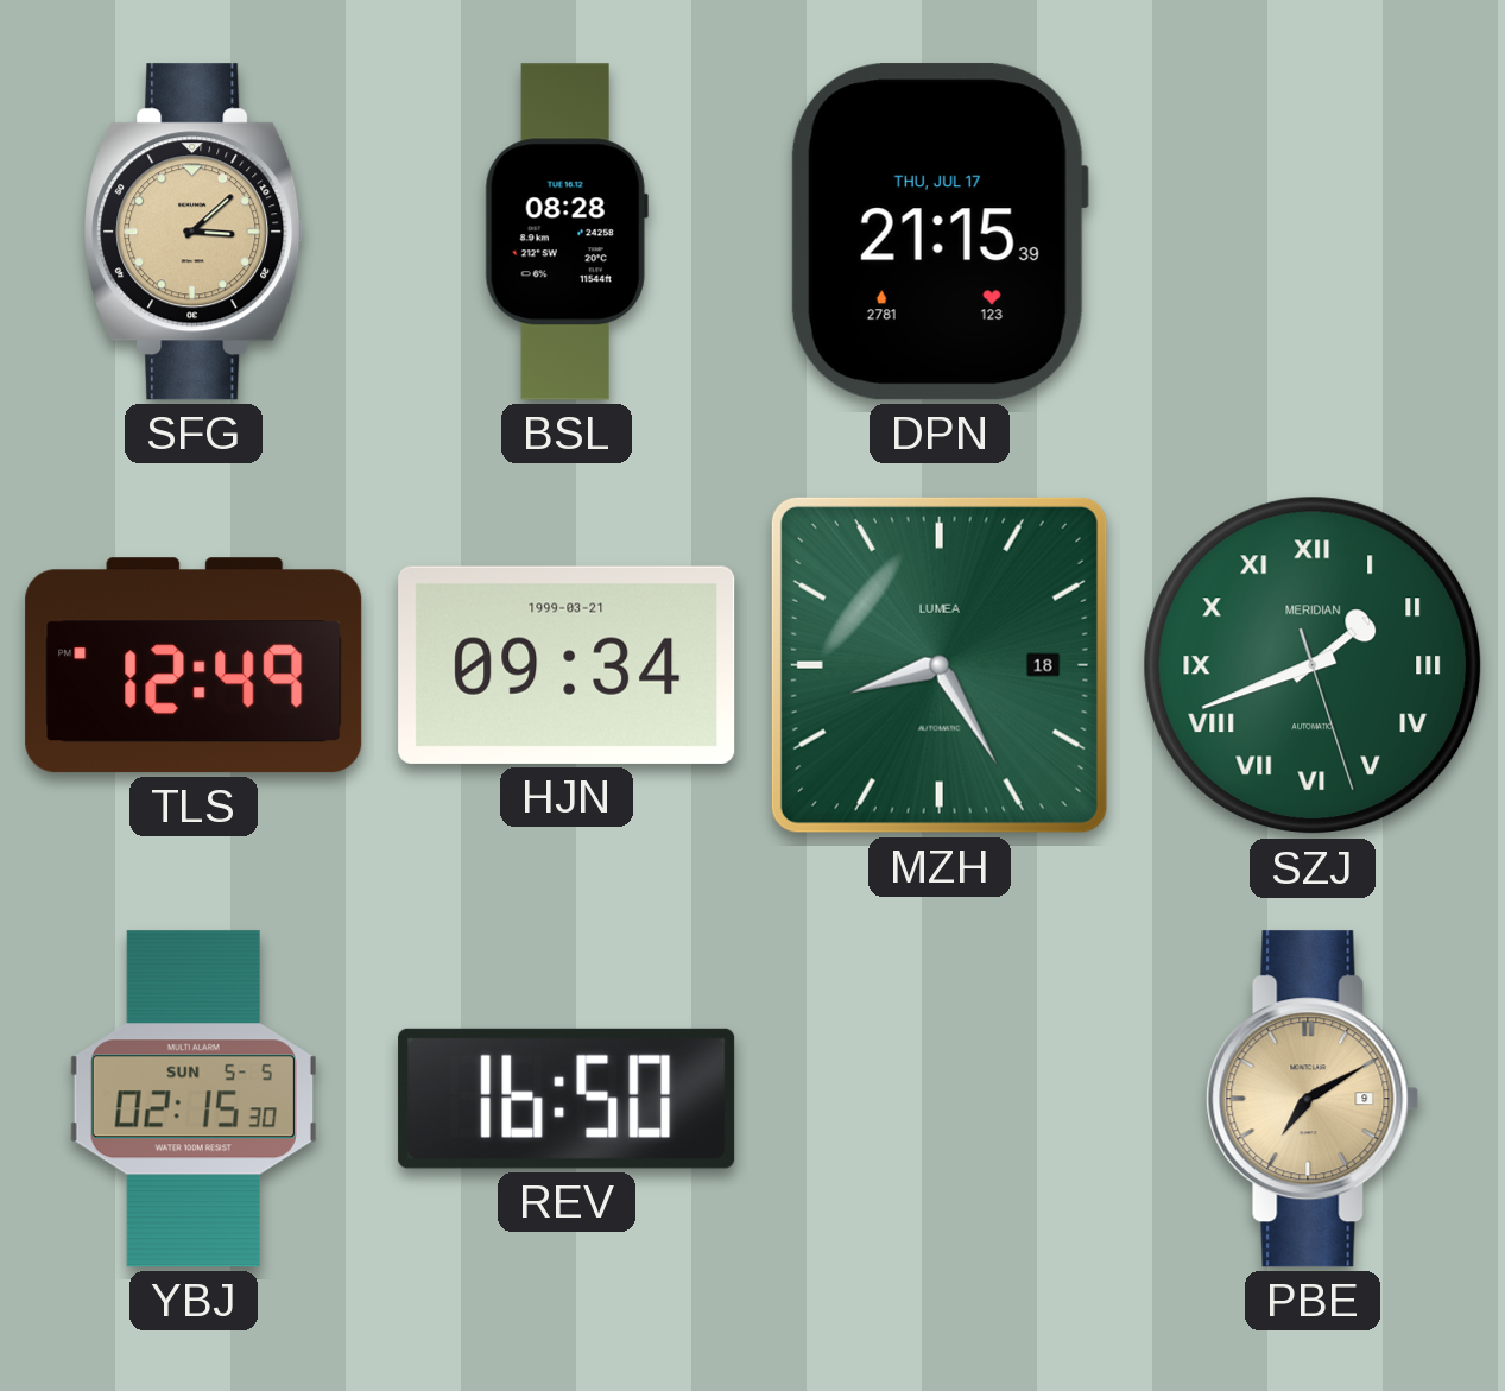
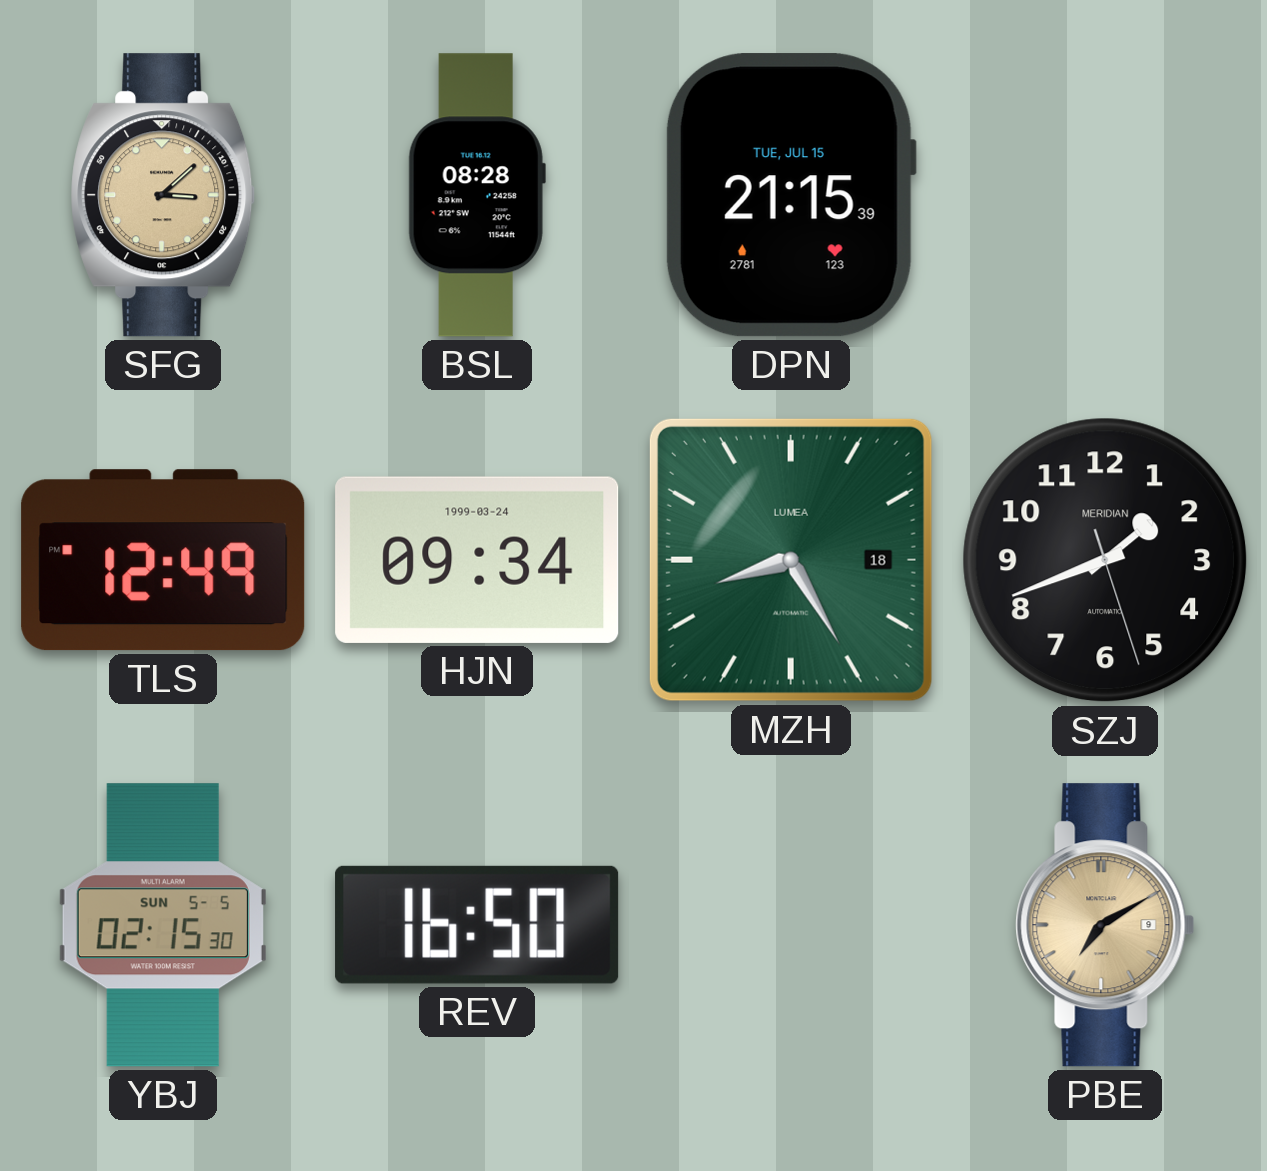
DPN date: THU, JUL 17 -> TUE, JUL 15
HJN date: 1999-03-21 -> 1999-03-24
SZJ dial: green -> black
SZJ numerals: Roman -> Arabic
